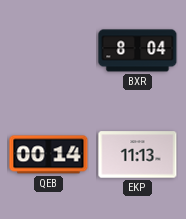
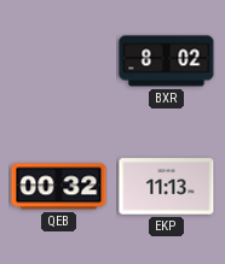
BXR: 8:04 -> 8:02
QEB: 00:14 -> 00:32
